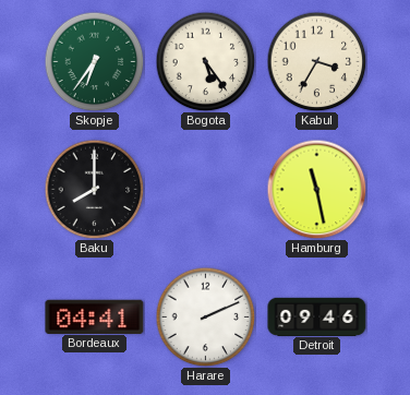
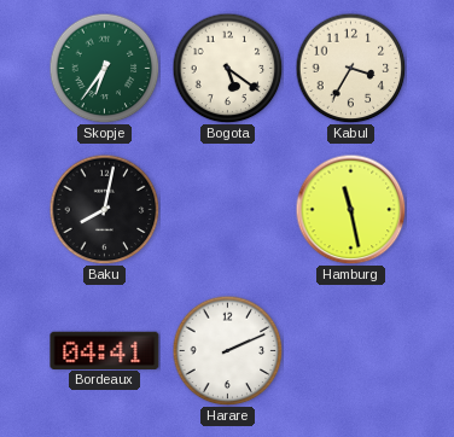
Bogota: 5:24 -> 5:21
Baku: 8:00 -> 8:02
Detroit: 09:46 -> none
